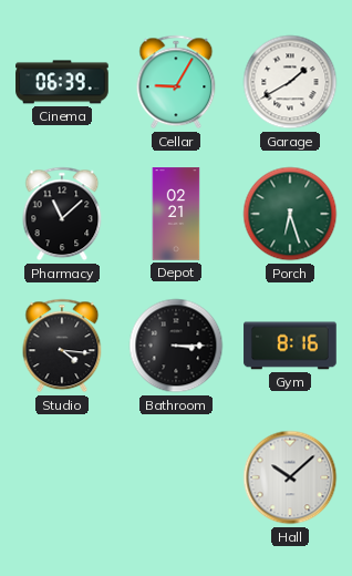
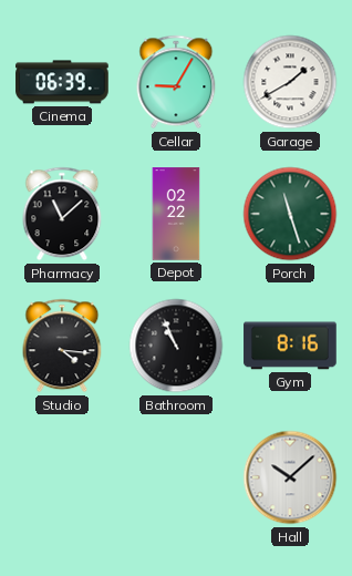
Depot: 02:21 -> 02:22
Porch: 6:27 -> 11:27
Bathroom: 3:15 -> 10:56
